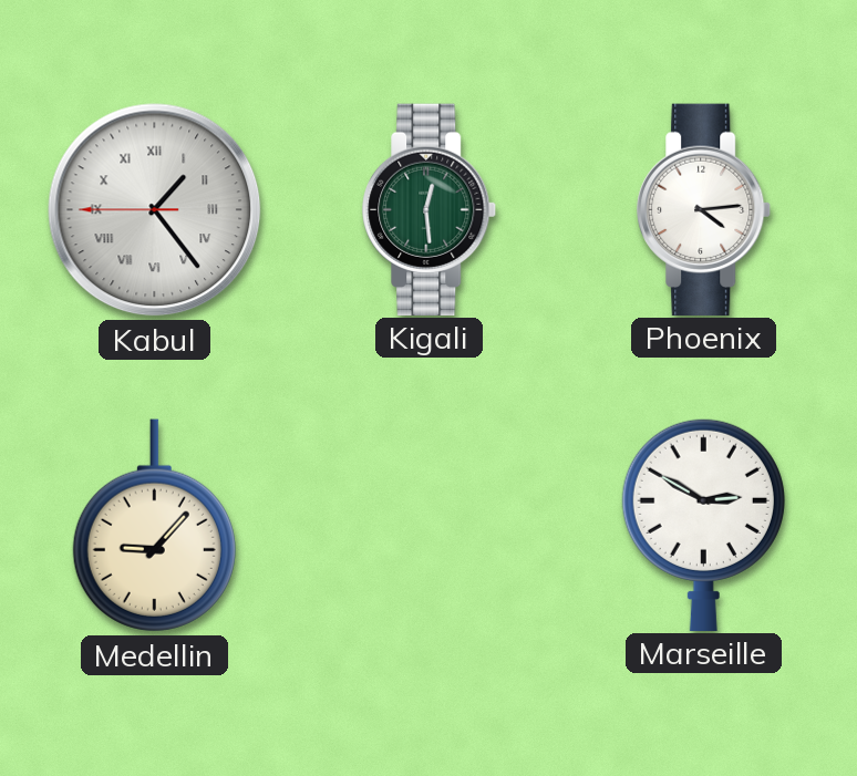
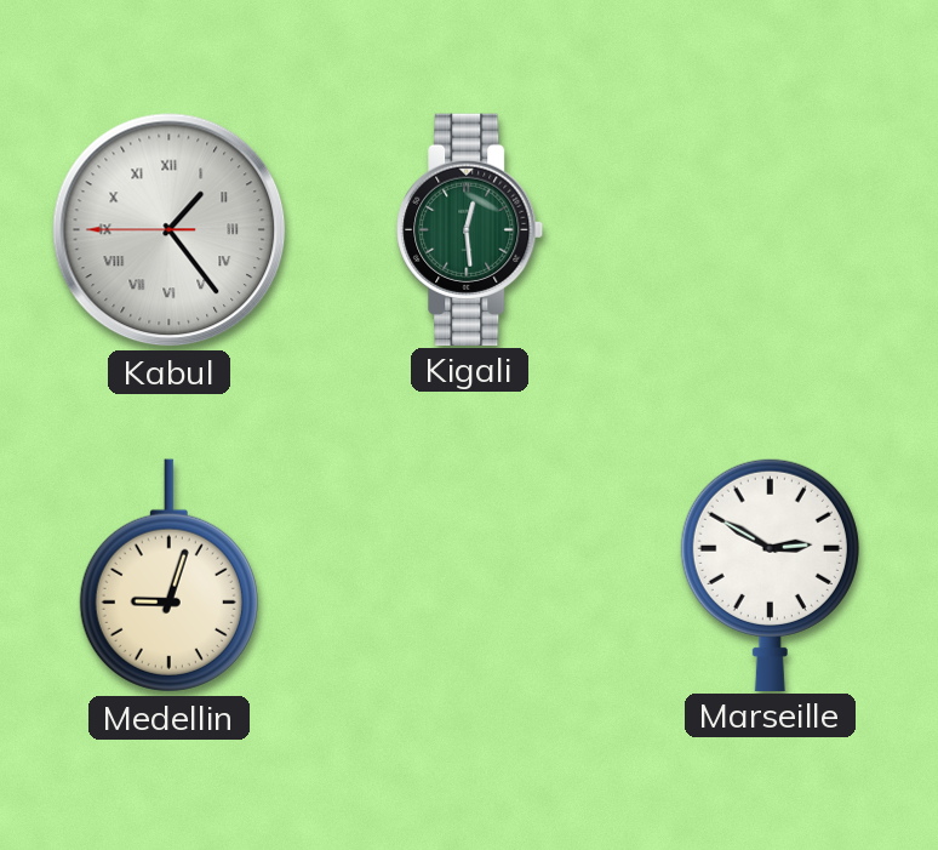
Phoenix: 4:14 -> none
Medellin: 9:07 -> 9:03
